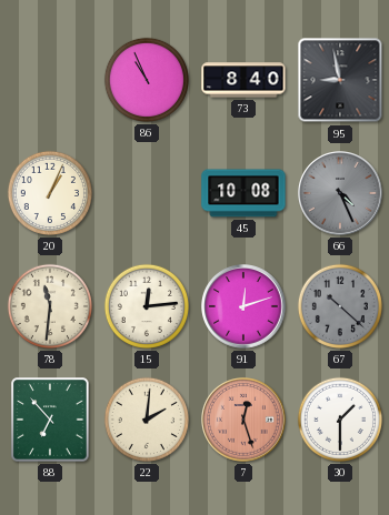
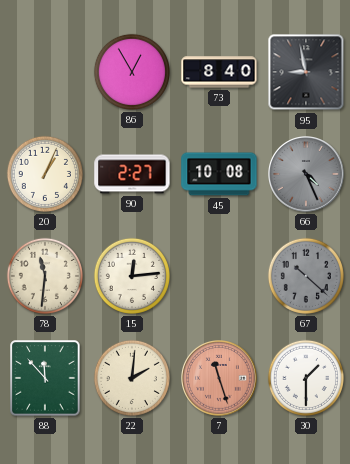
86: 10:56 -> 12:55
90: none -> 2:27
91: 12:12 -> none
88: 6:53 -> 11:53
7: 12:27 -> 11:27
